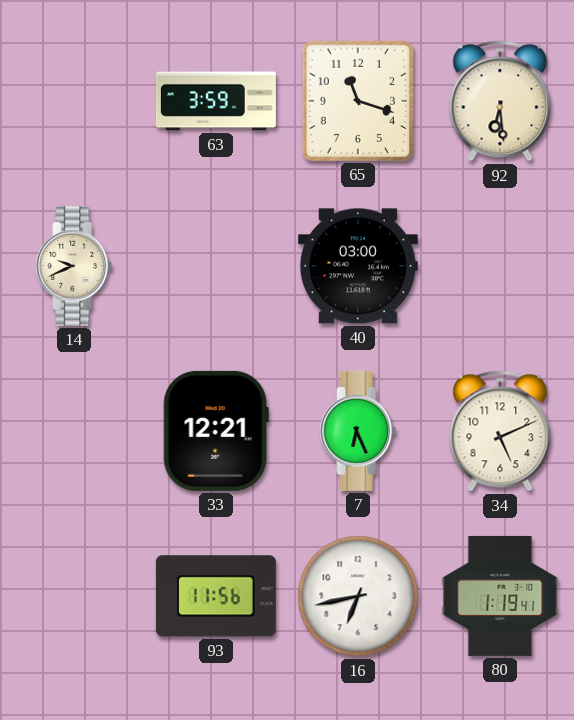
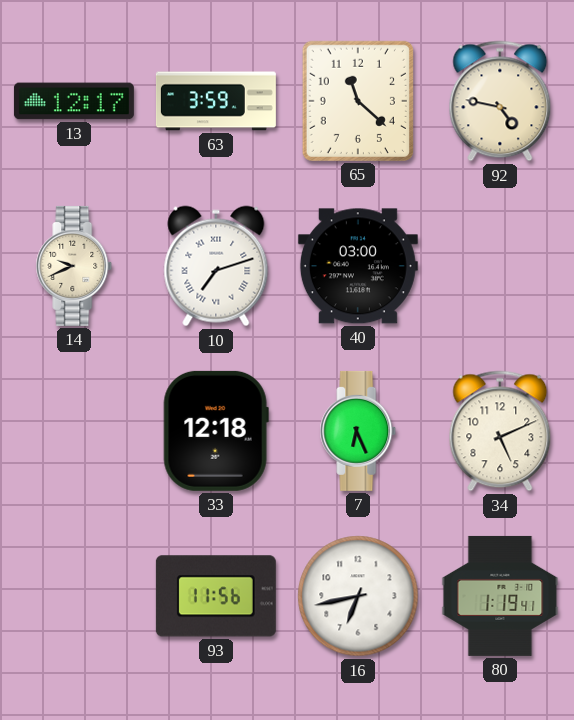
13: none -> 12:17
65: 11:18 -> 11:22
92: 6:29 -> 4:47
10: none -> 7:12
33: 12:21 -> 12:18
